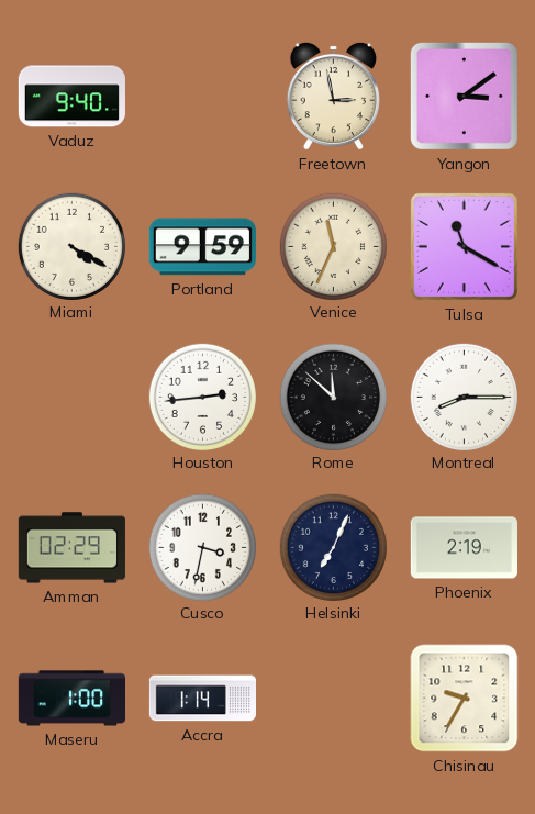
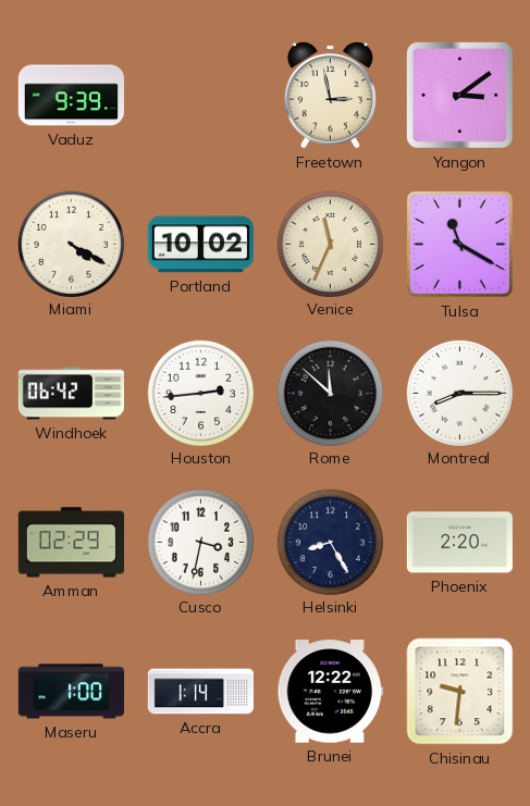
Vaduz: 9:40 -> 9:39
Portland: 9:59 -> 10:02
Windhoek: none -> 06:42
Helsinki: 7:04 -> 8:25
Phoenix: 2:19 -> 2:20
Brunei: none -> 12:22
Chisinau: 9:35 -> 9:31
